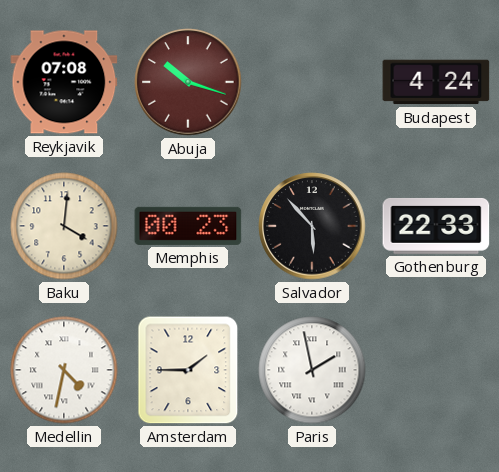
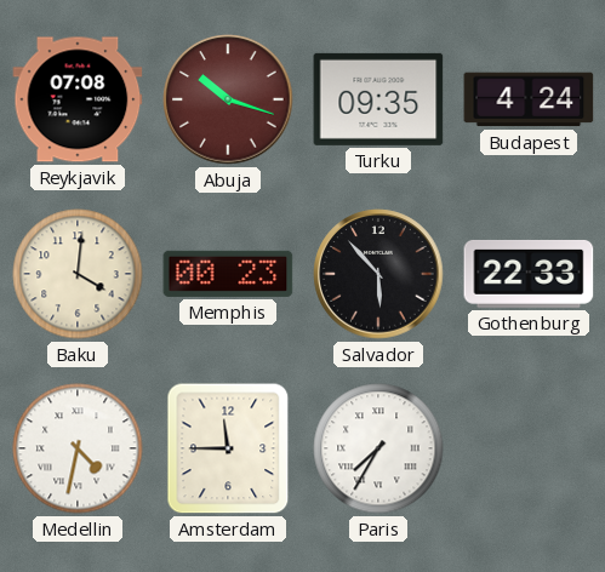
Turku: none -> 09:35
Amsterdam: 1:45 -> 11:45
Paris: 1:58 -> 7:35
